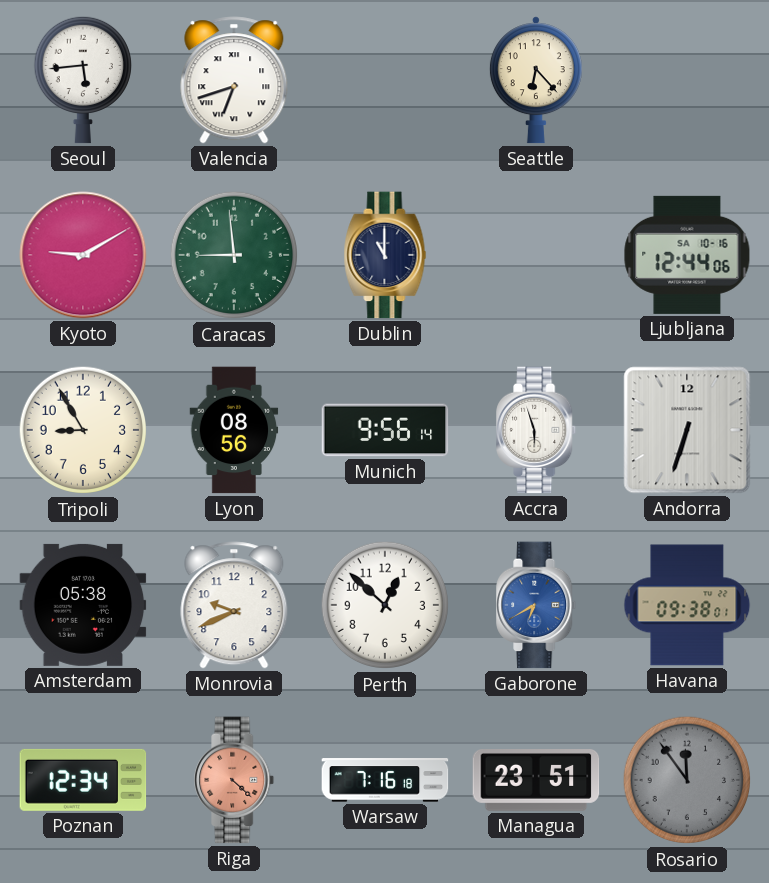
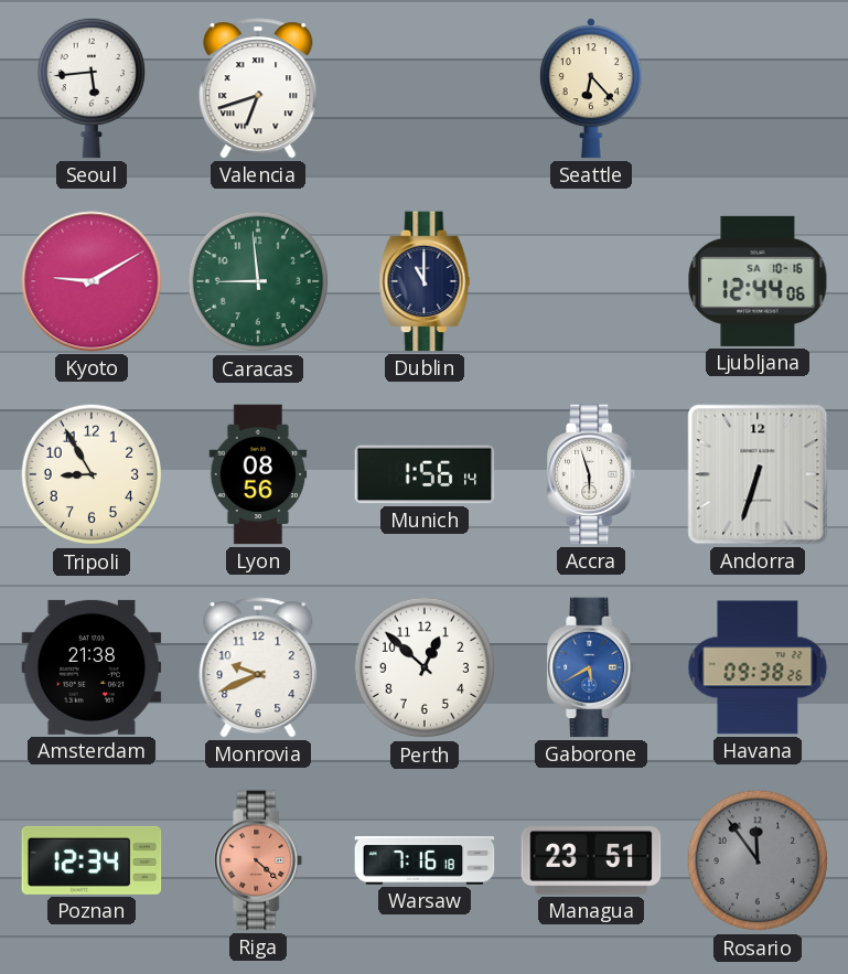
Munich: 9:56 -> 1:56
Amsterdam: 05:38 -> 21:38
Gaborone: 6:40 -> 5:40
Havana: 09:38:01 -> 09:38:26
